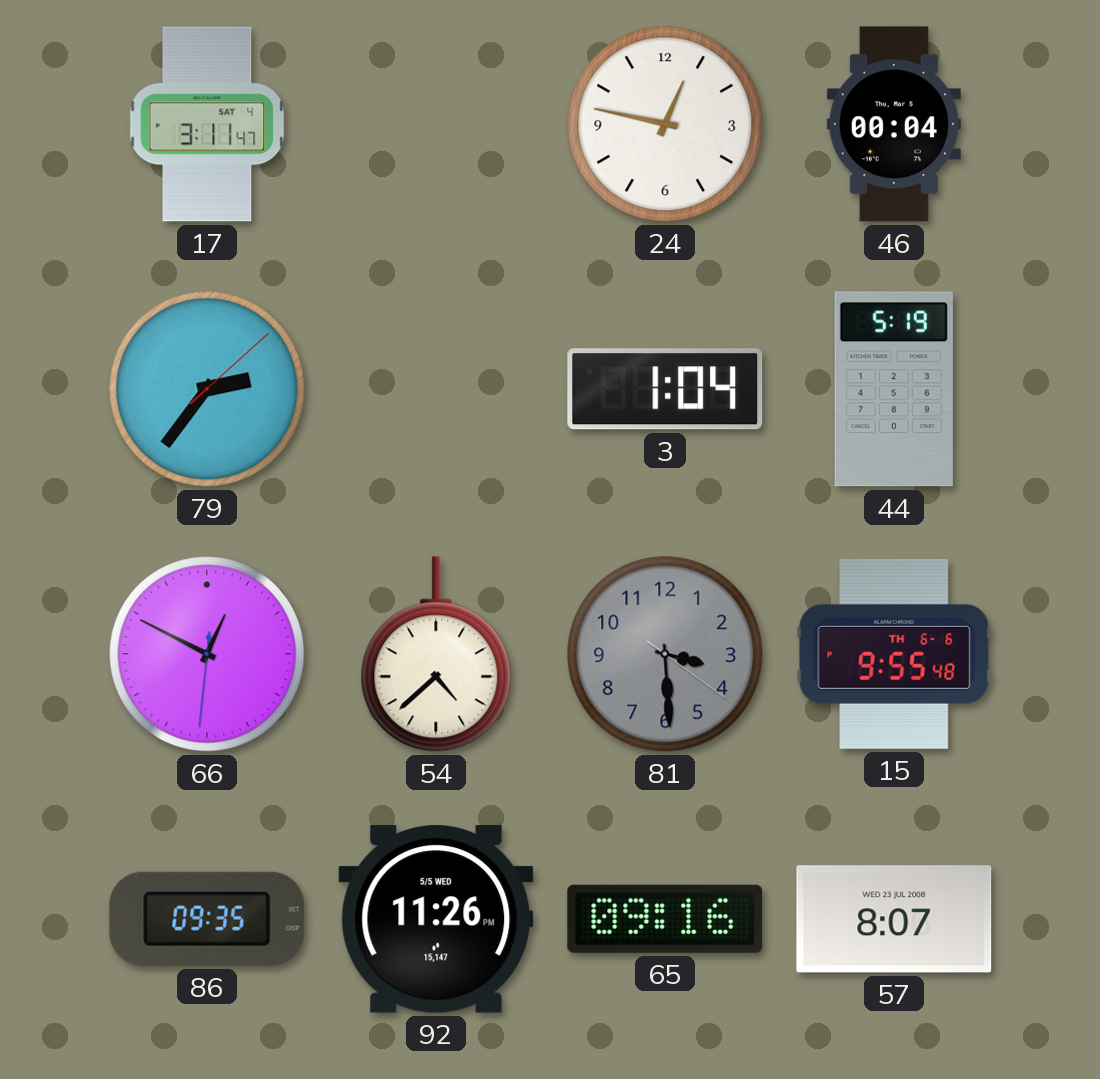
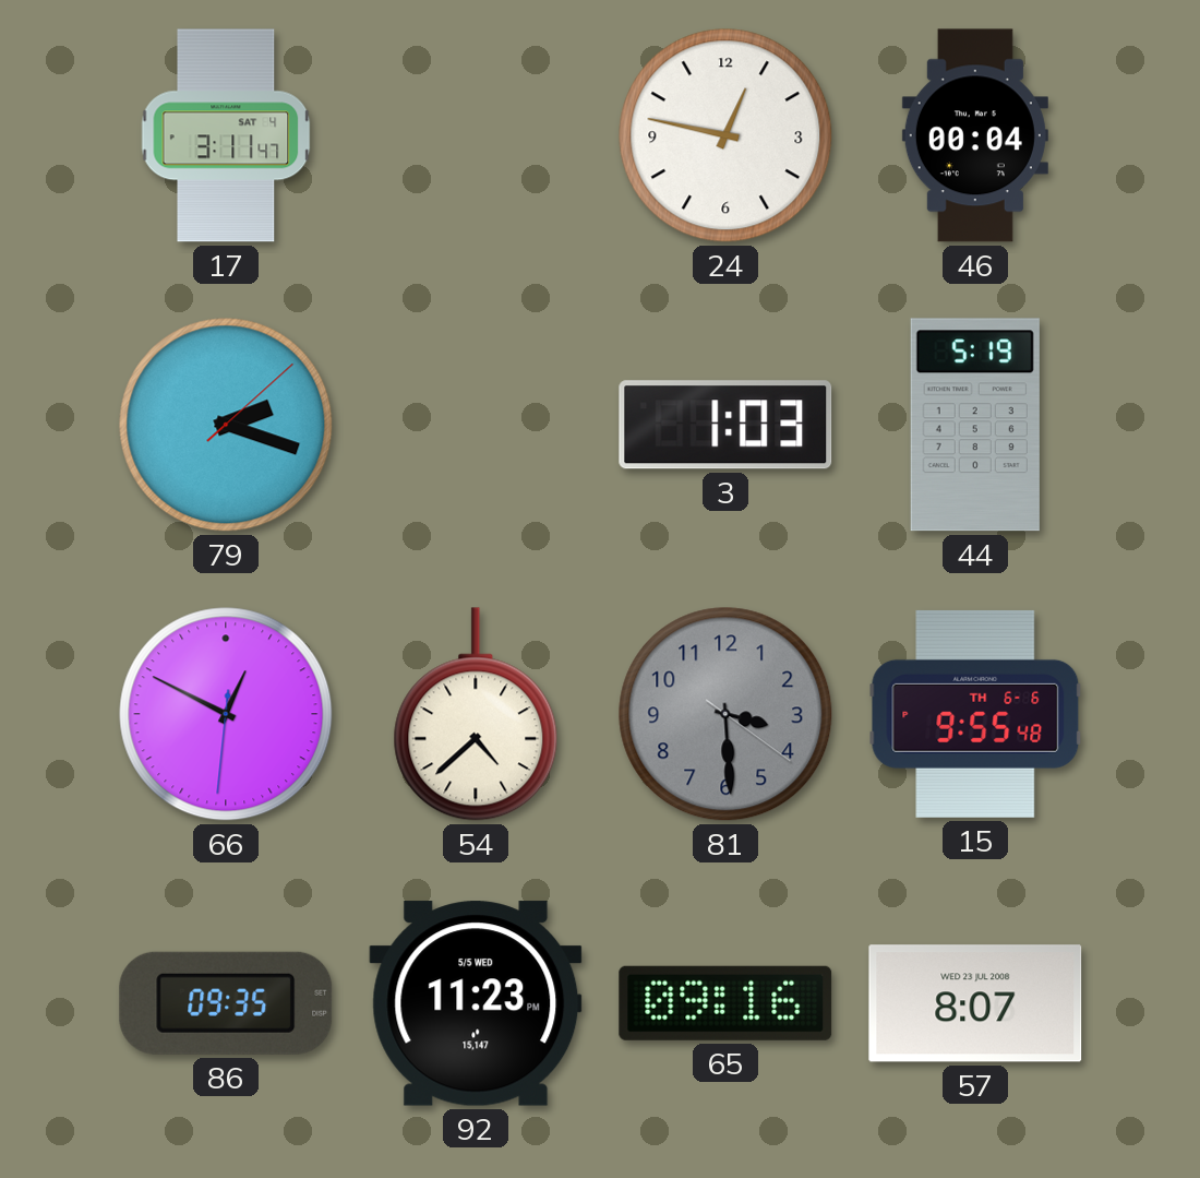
79: 2:36 -> 2:18
3: 1:04 -> 1:03
92: 11:26 -> 11:23
